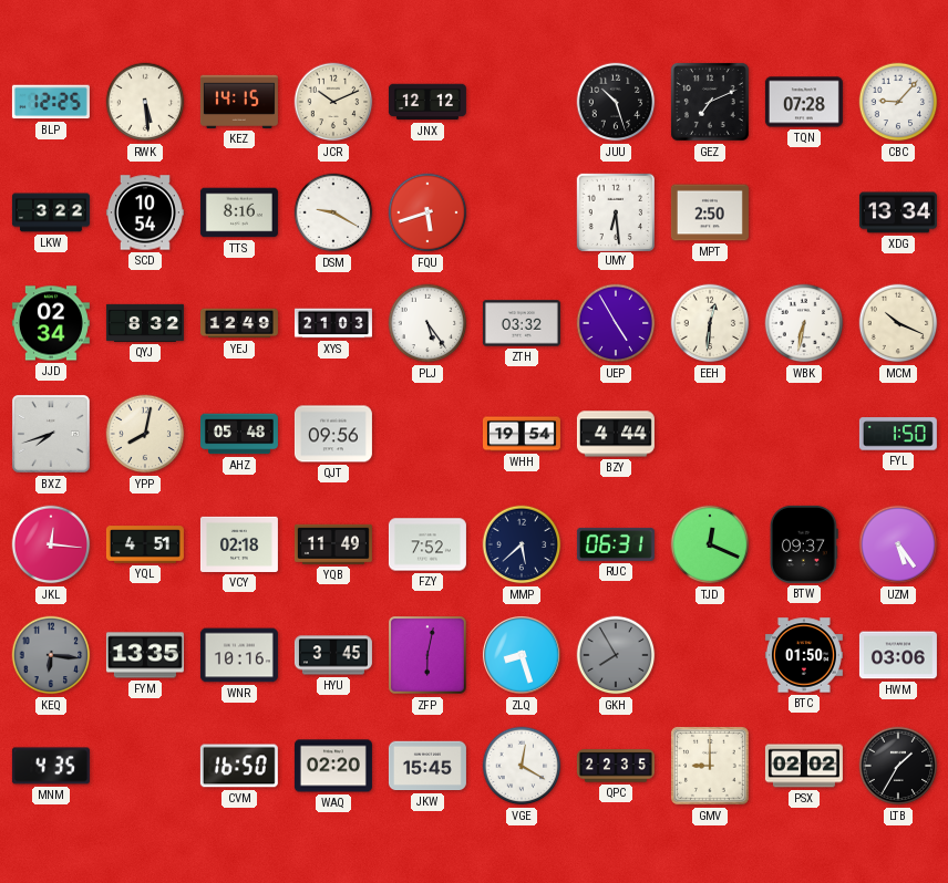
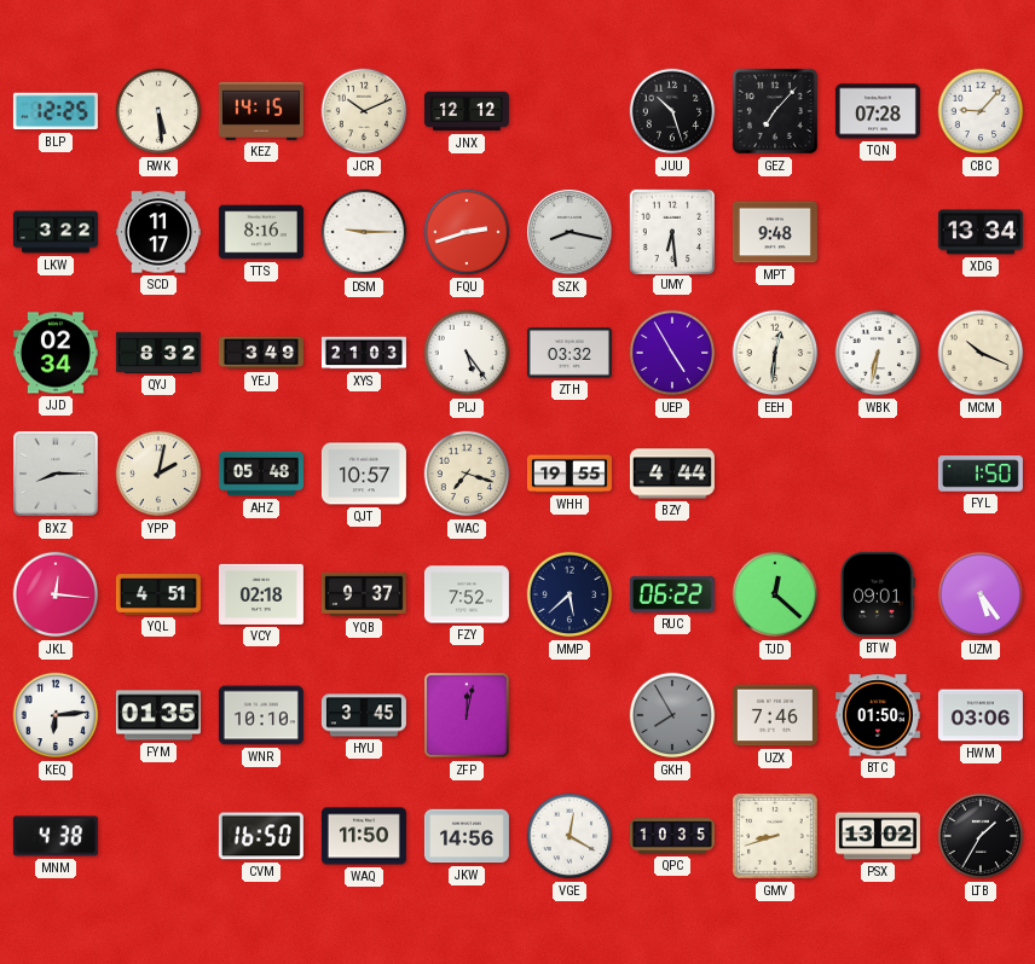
GEZ: 7:11 -> 7:07
SCD: 10:54 -> 11:17
DSM: 9:20 -> 9:15
FQU: 5:42 -> 2:42
SZK: none -> 8:17
MPT: 2:50 -> 9:48
YEJ: 12:49 -> 3:49
BXZ: 7:42 -> 8:15
YPP: 8:02 -> 2:02
QJT: 09:56 -> 10:57
WAC: none -> 7:18
WHH: 19:54 -> 19:55
YQB: 11:49 -> 9:37
RUC: 06:31 -> 06:22
TJD: 12:19 -> 12:22
BTW: 09:37 -> 09:01
KEQ: 6:16 -> 6:14
KEQ dial: grey -> white
FYM: 13:35 -> 01:35
WNR: 10:16 -> 10:10
ZFP: 6:02 -> 12:02
ZLQ: 8:27 -> none
UZX: none -> 7:46
MNM: 4:35 -> 4:38
WAQ: 02:20 -> 11:50
JKW: 15:45 -> 14:56
QPC: 22:35 -> 10:35
GMV: 9:00 -> 8:42
PSX: 02:02 -> 13:02
